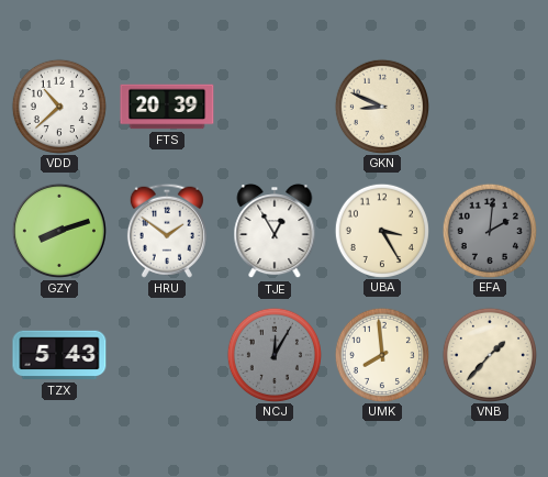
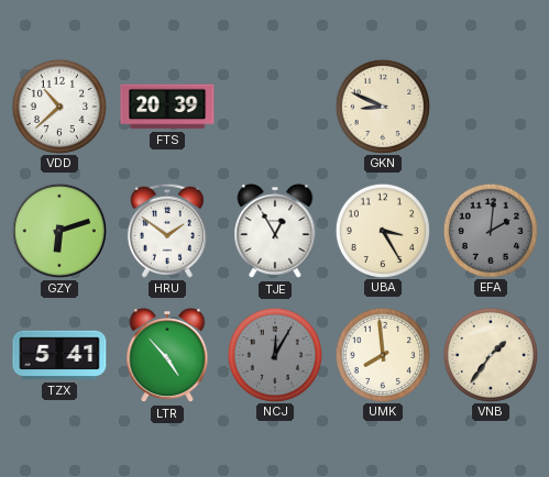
GZY: 8:12 -> 6:12
TZX: 5:43 -> 5:41
LTR: none -> 4:53
VNB: 1:37 -> 1:36
